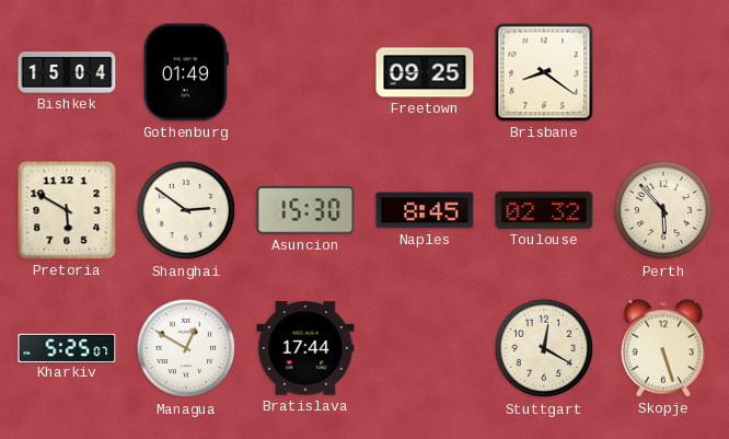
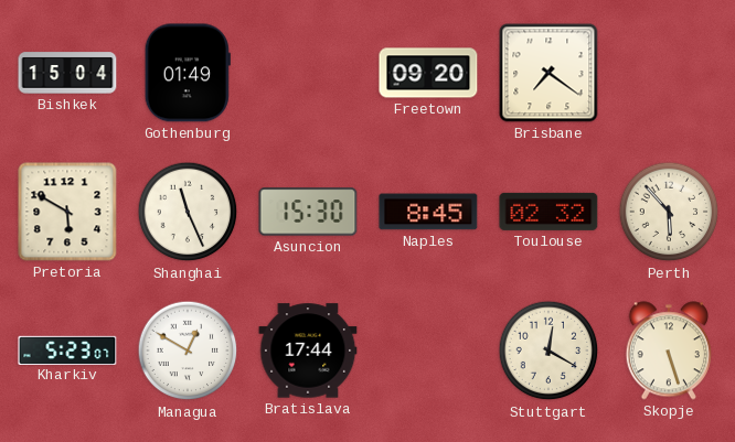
Freetown: 09:25 -> 09:20
Brisbane: 8:21 -> 7:21
Shanghai: 2:51 -> 11:26
Kharkiv: 5:25 -> 5:23
